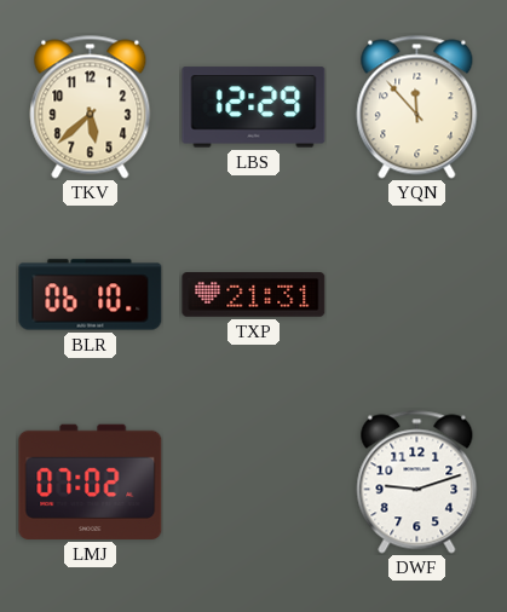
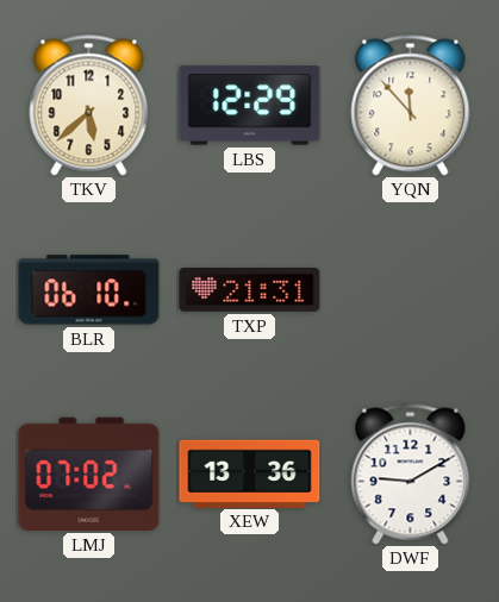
XEW: none -> 13:36
DWF: 9:12 -> 9:10
